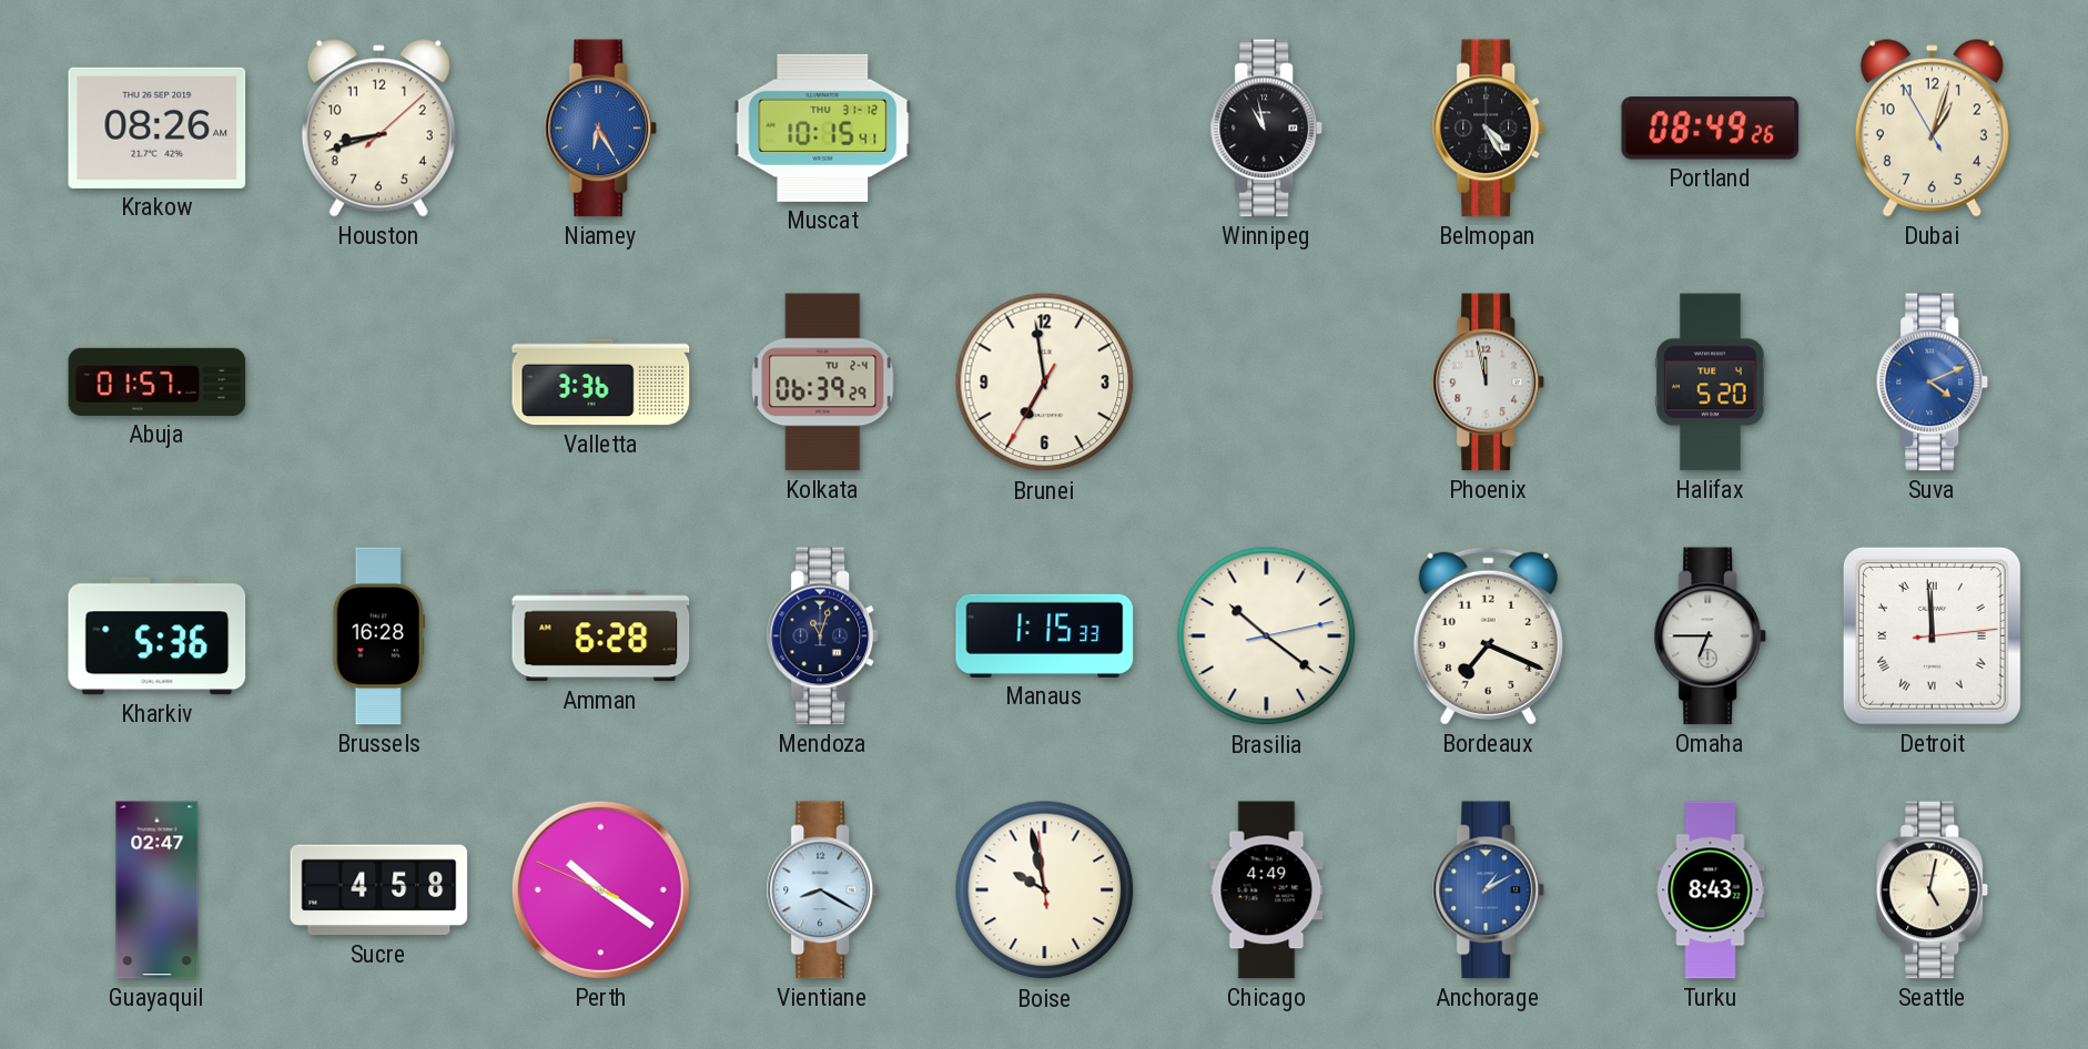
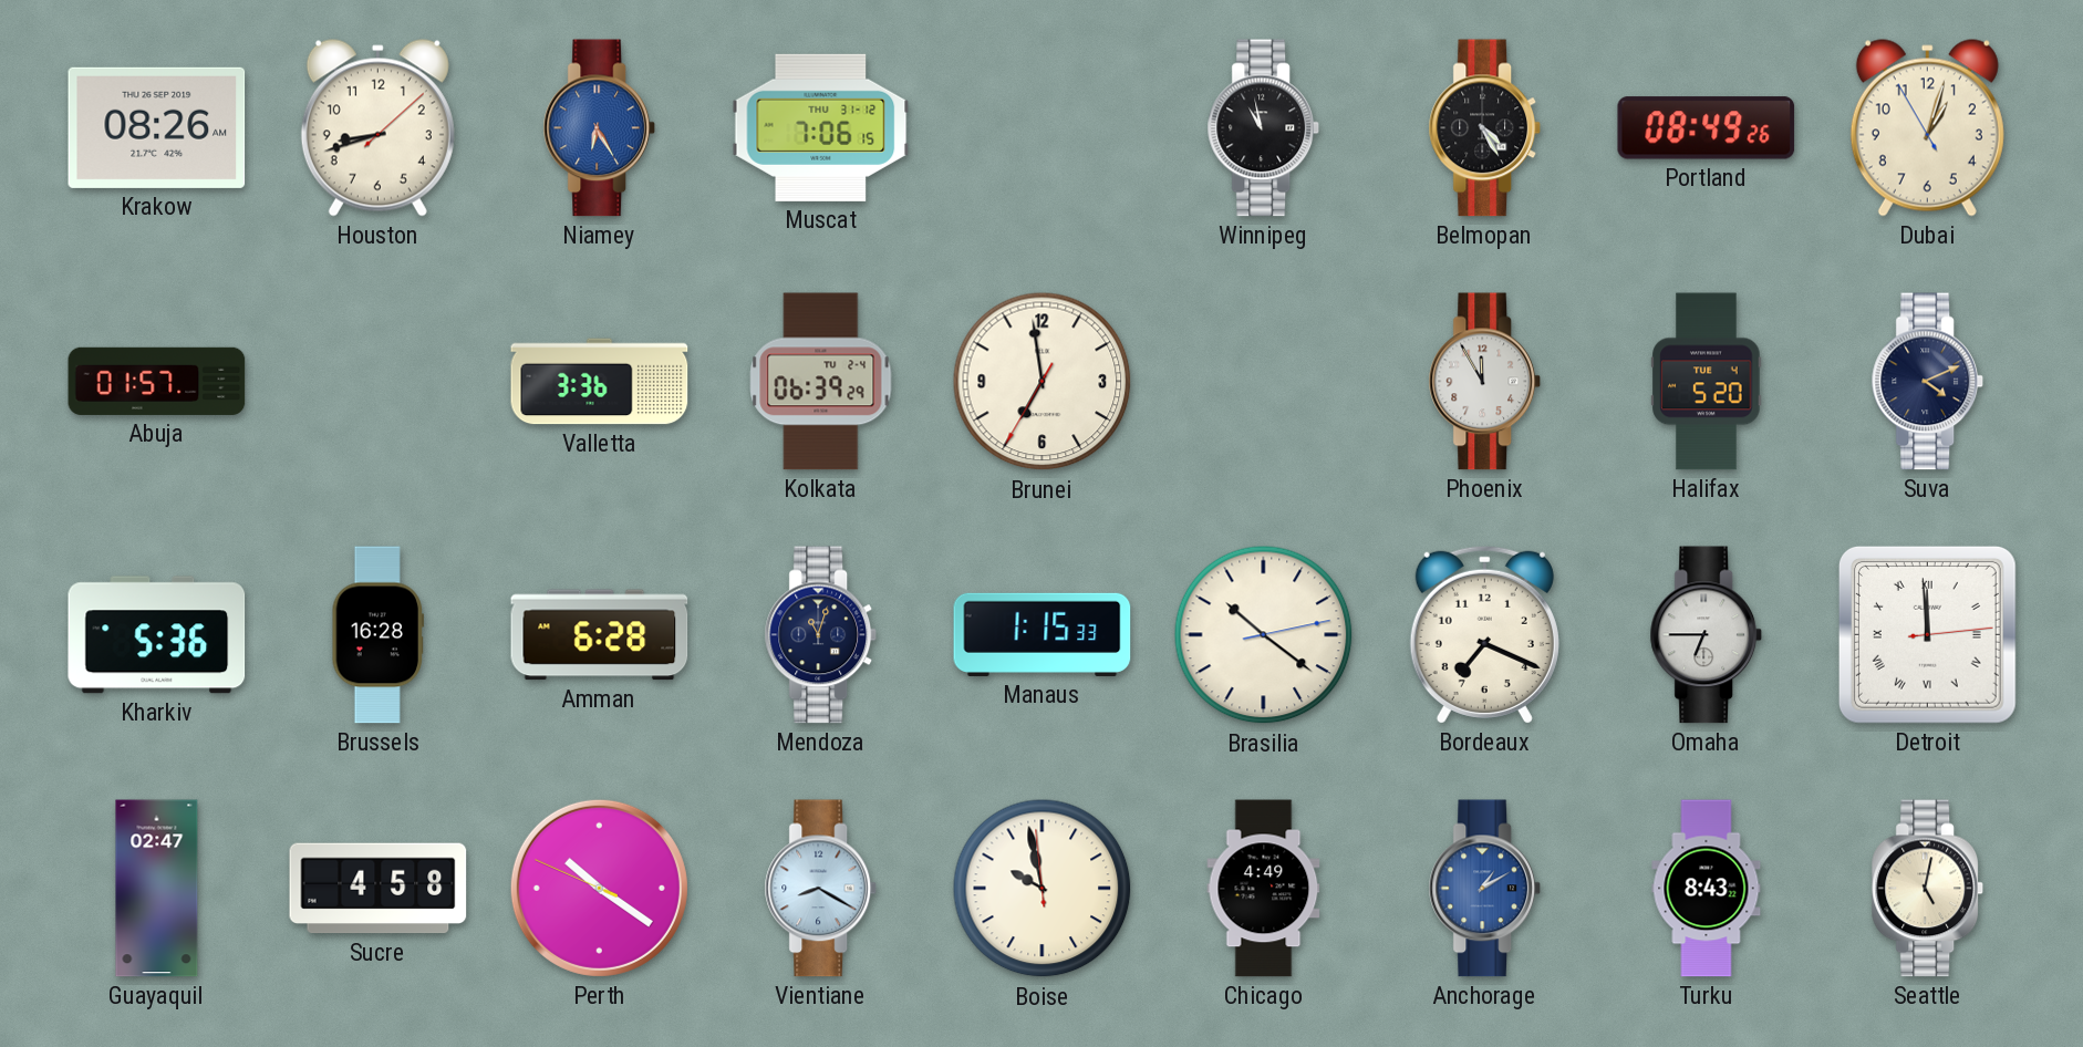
Muscat: 10:15 -> 7:06
Phoenix: 11:58 -> 11:55
Suva dial: blue -> navy
